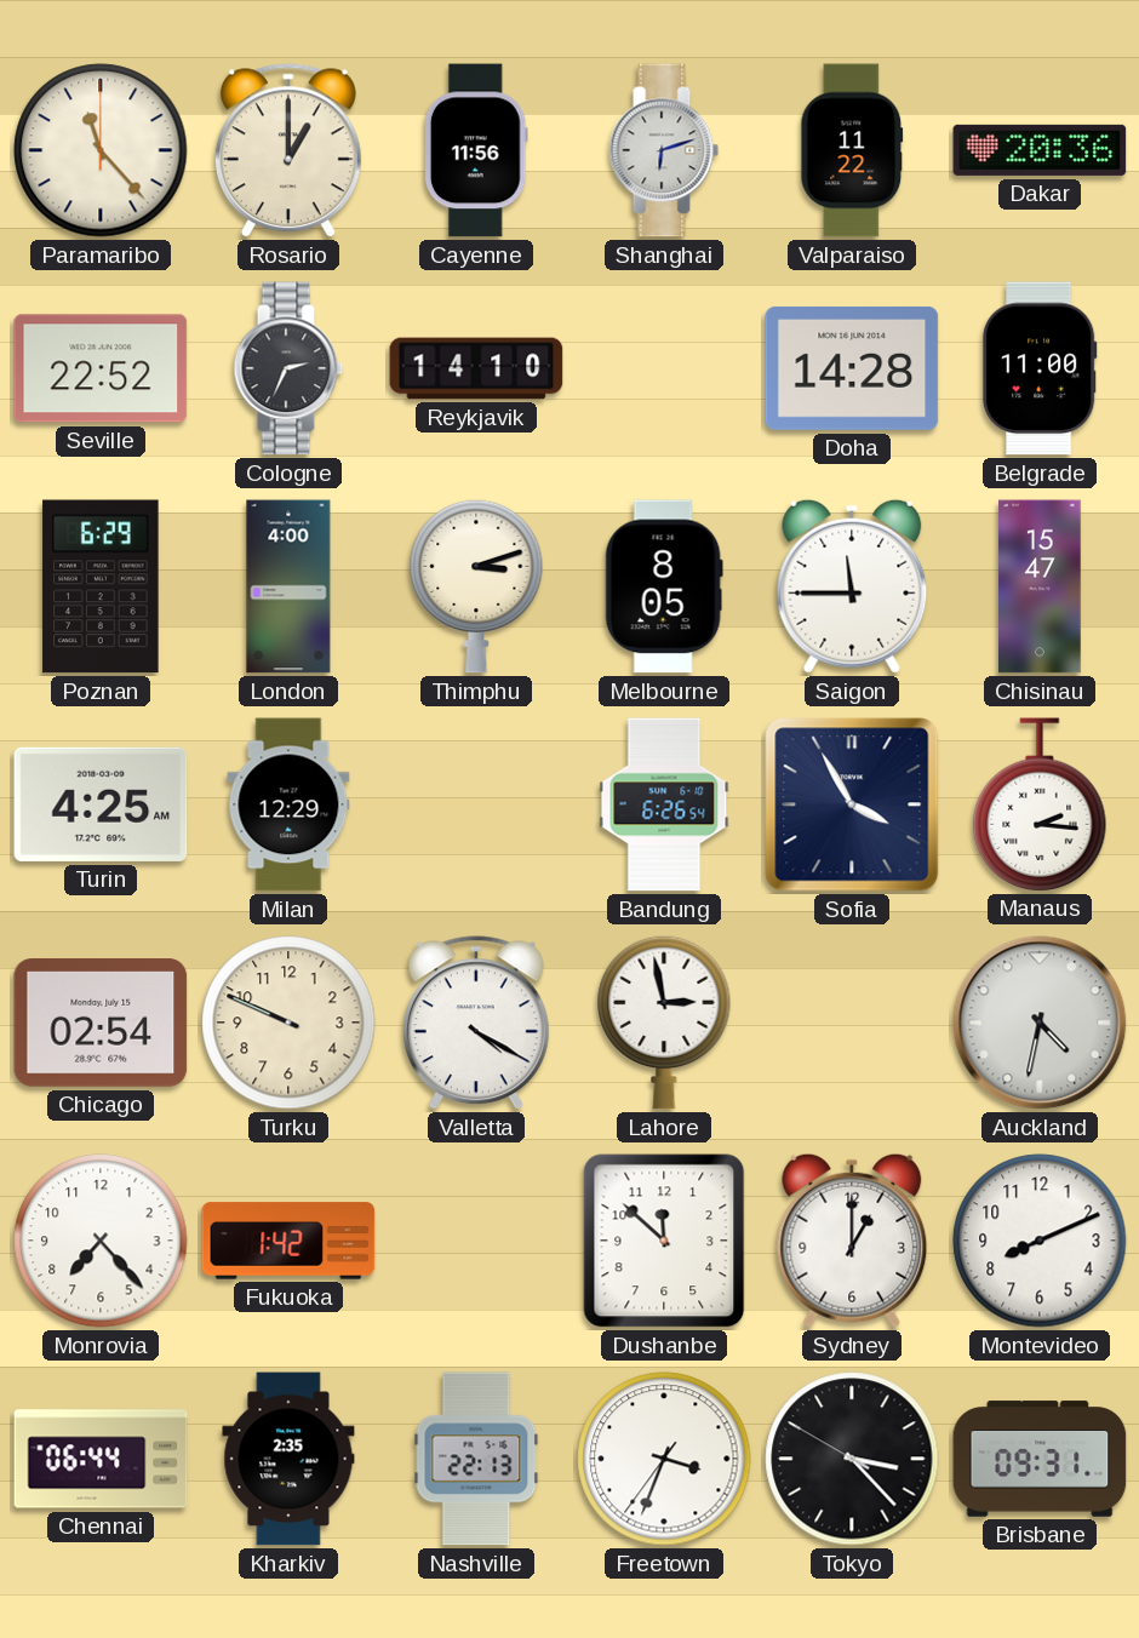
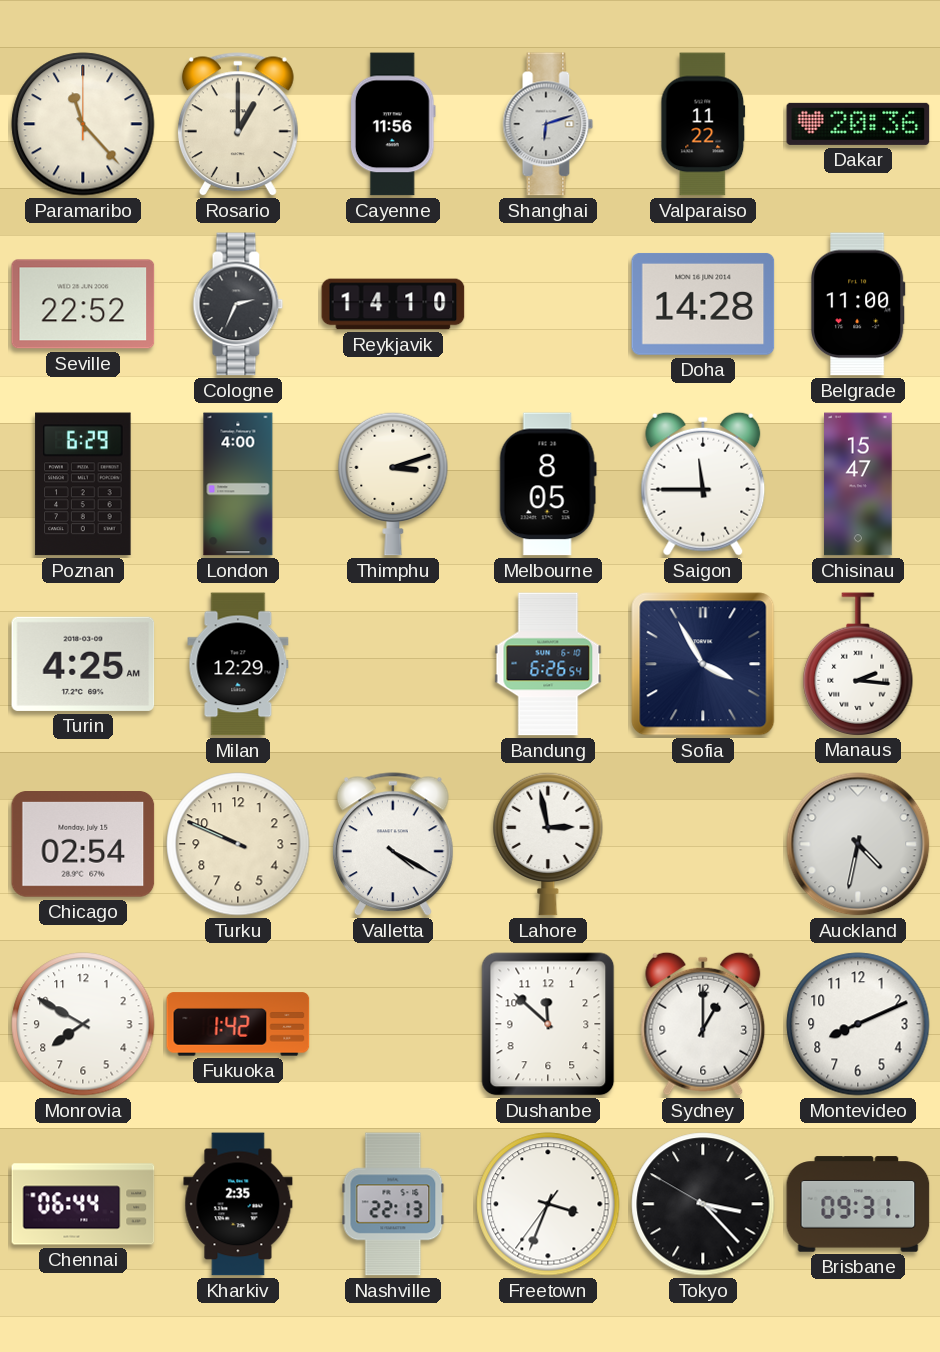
Monrovia: 7:23 -> 7:50
